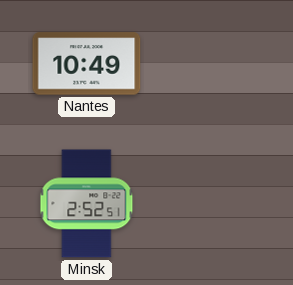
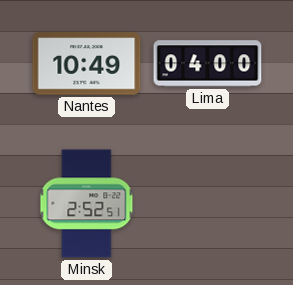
Lima: none -> 04:00
